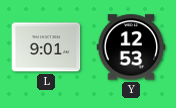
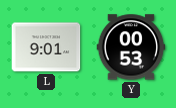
Y: 12:53 -> 00:53
